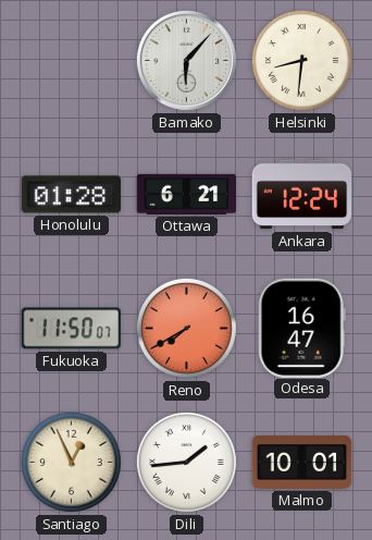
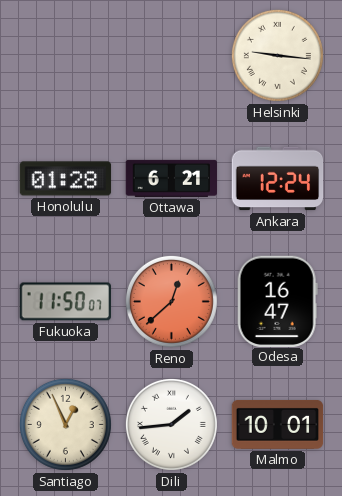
Bamako: 6:07 -> none
Helsinki: 8:31 -> 9:16
Reno: 7:40 -> 12:38
